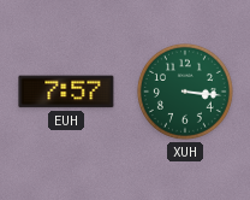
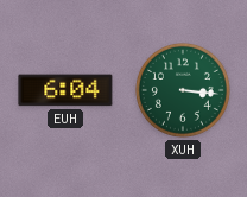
EUH: 7:57 -> 6:04
